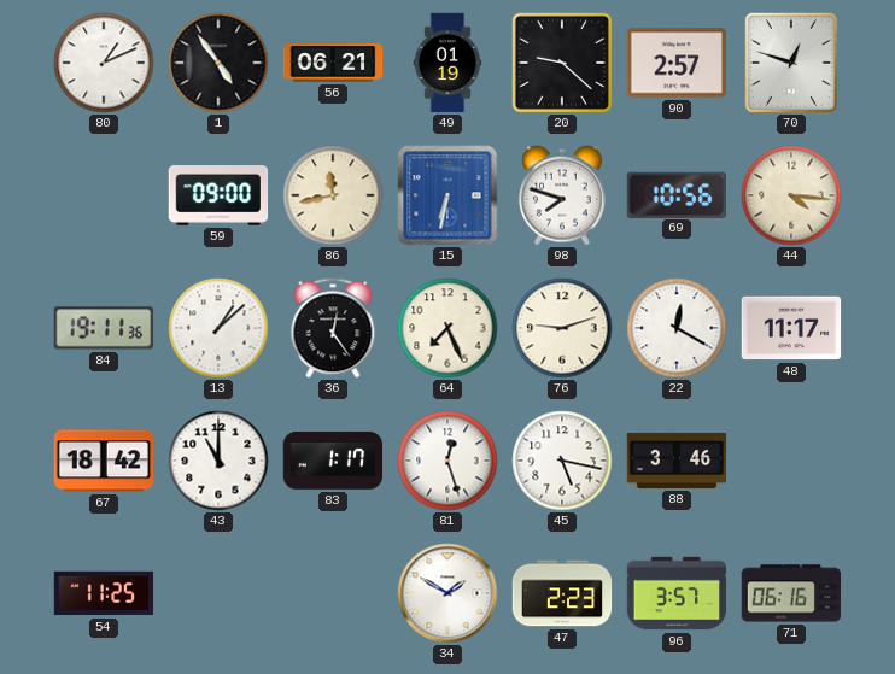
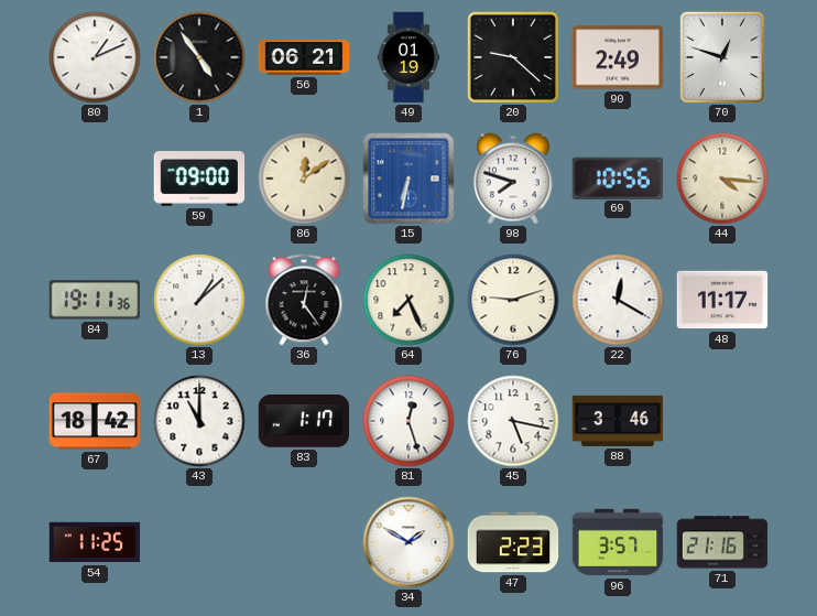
90: 2:57 -> 2:49
86: 11:43 -> 12:09
71: 06:16 -> 21:16
